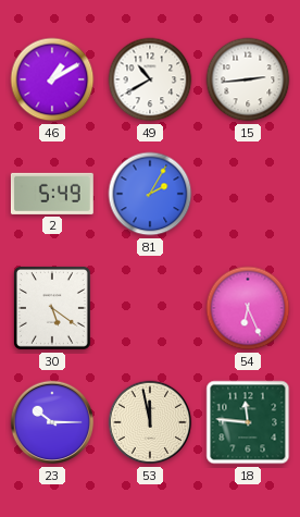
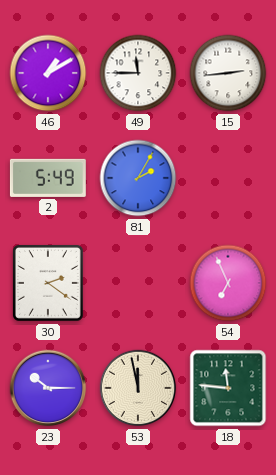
49: 10:40 -> 11:45
30: 5:21 -> 2:21
54: 6:26 -> 6:56
